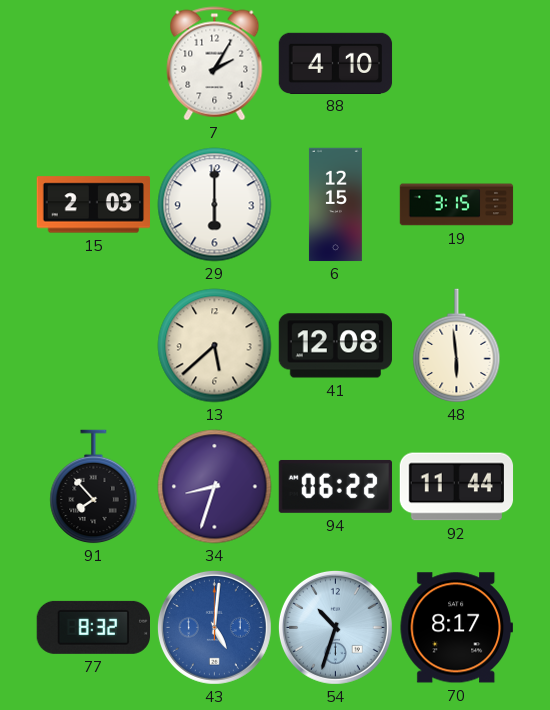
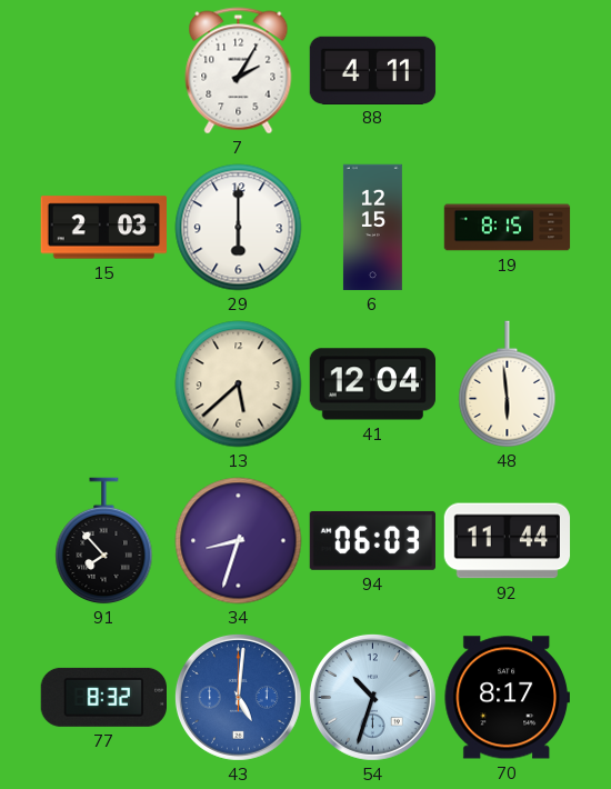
88: 4:10 -> 4:11
19: 3:15 -> 8:15
41: 12:08 -> 12:04
94: 06:22 -> 06:03
